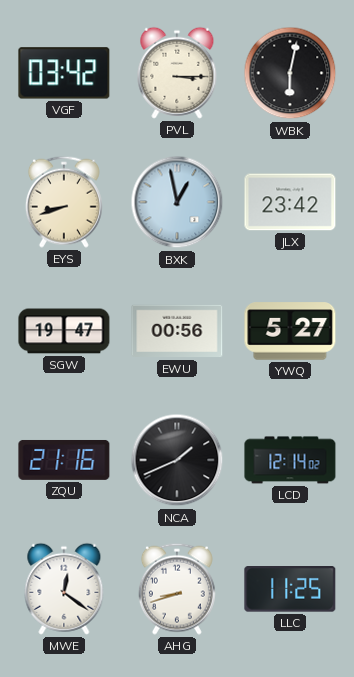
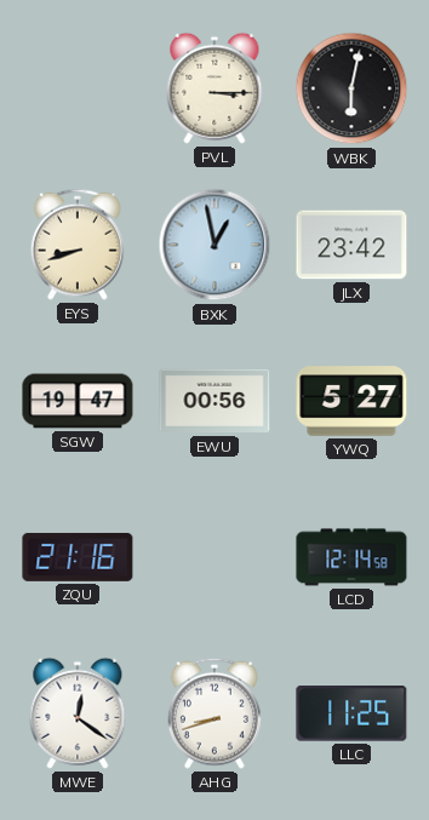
VGF: 03:42 -> none
NCA: 1:41 -> none
LCD: 12:14:02 -> 12:14:58
